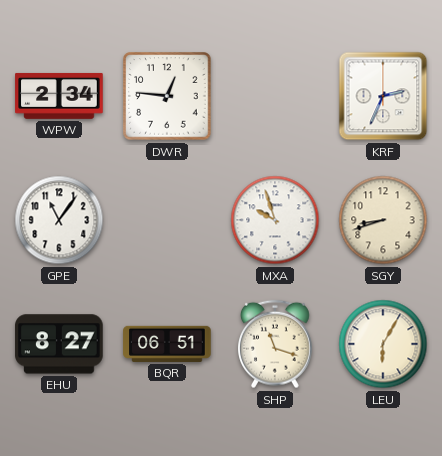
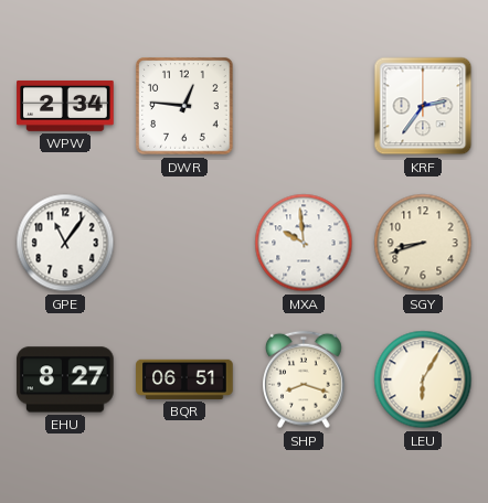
KRF: 2:34 -> 2:36
MXA: 9:57 -> 9:59
SHP: 11:18 -> 8:18
